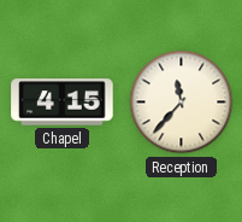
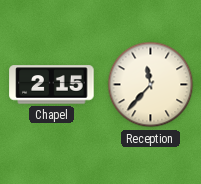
Chapel: 4:15 -> 2:15
